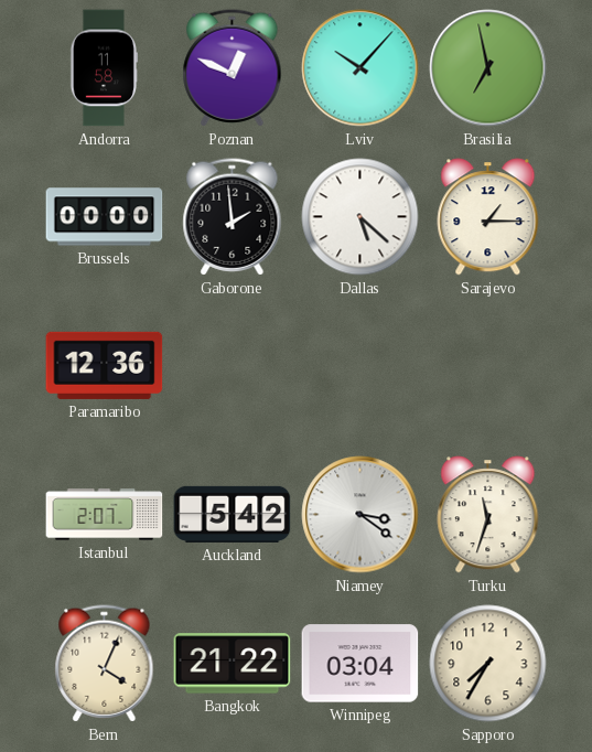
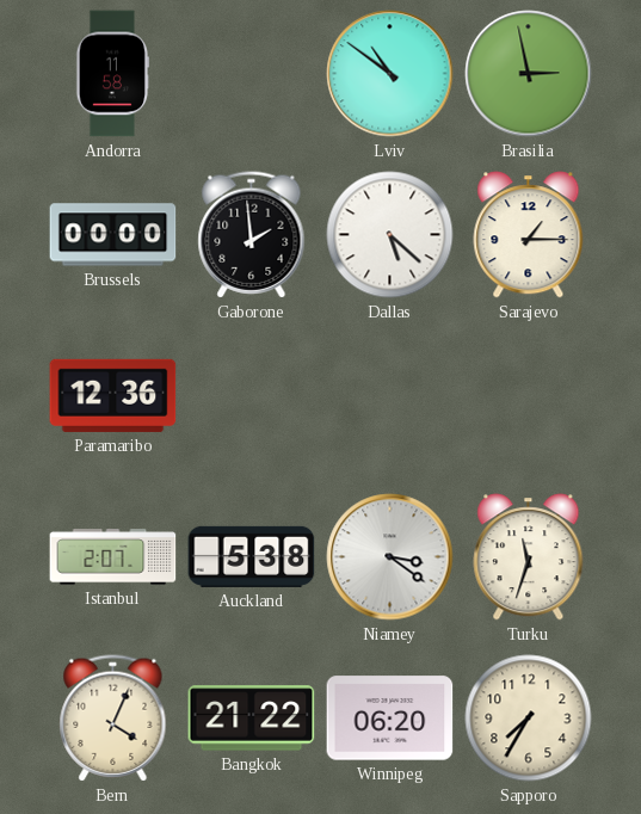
Poznan: 12:49 -> none
Lviv: 10:07 -> 10:51
Brasilia: 6:58 -> 2:58
Auckland: 5:42 -> 5:38
Winnipeg: 03:04 -> 06:20
